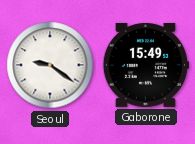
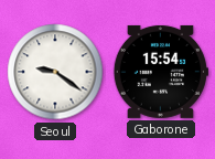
Gaborone: 15:49 -> 15:54
